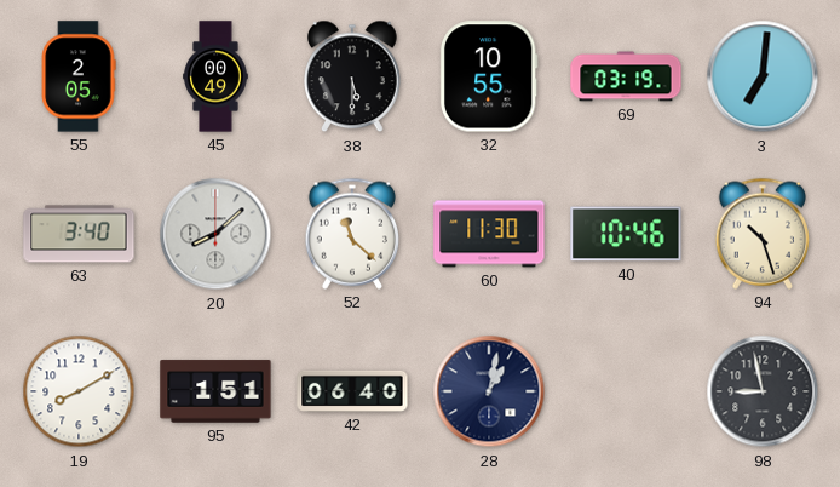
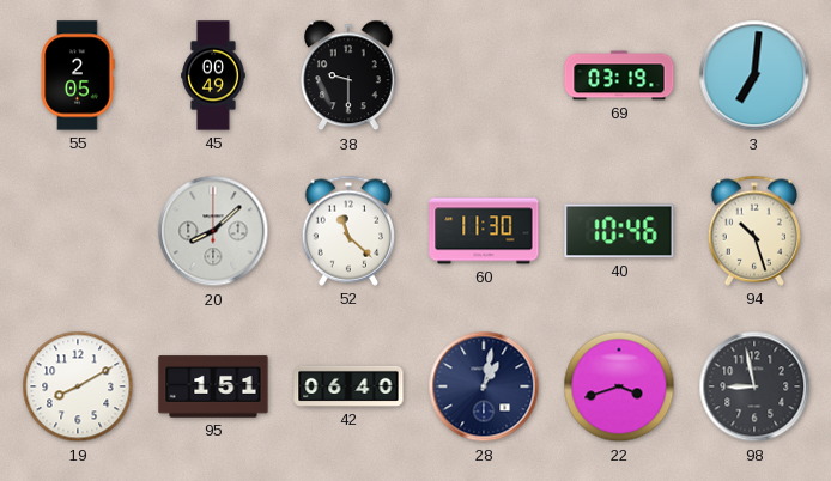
38: 5:30 -> 9:30
32: 10:55 -> none
63: 3:40 -> none
22: none -> 3:42
